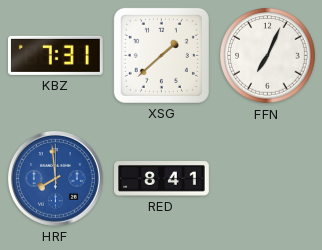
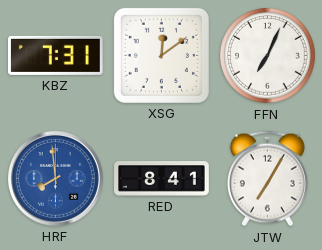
XSG: 1:38 -> 12:09
JTW: none -> 7:05
